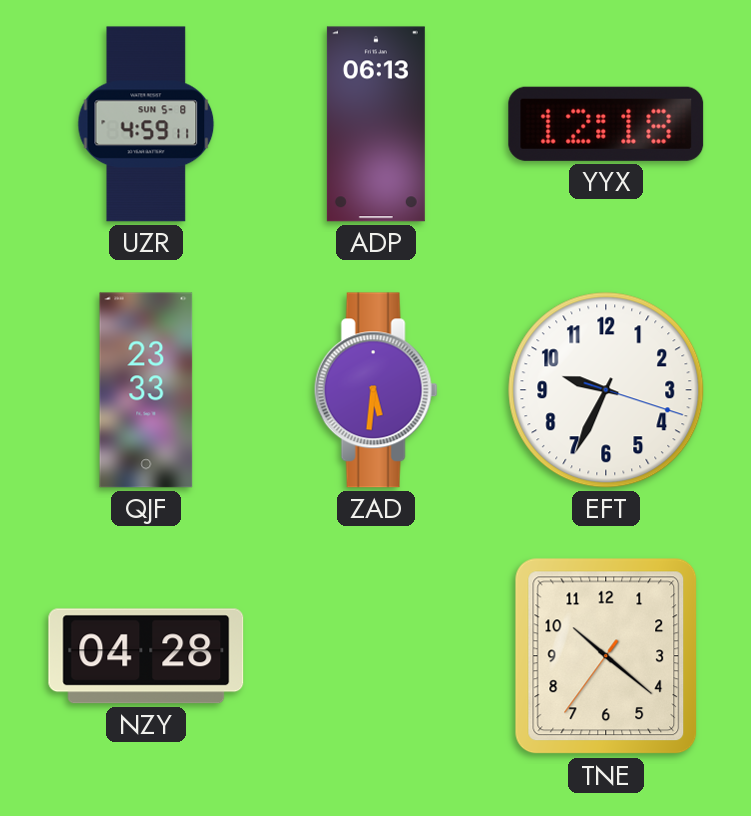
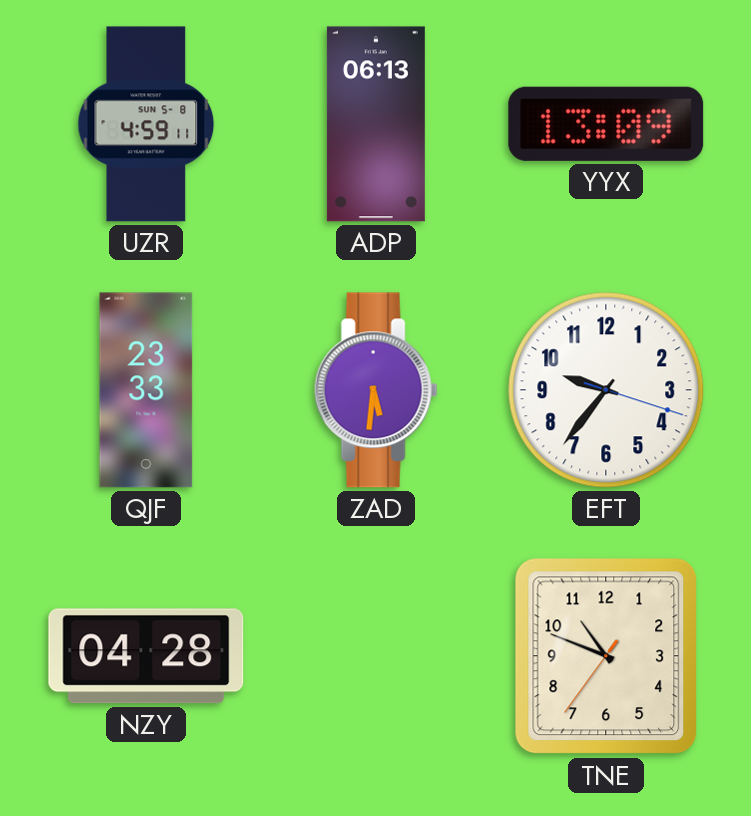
YYX: 12:18 -> 13:09
EFT: 9:34 -> 9:36
TNE: 10:21 -> 10:48
